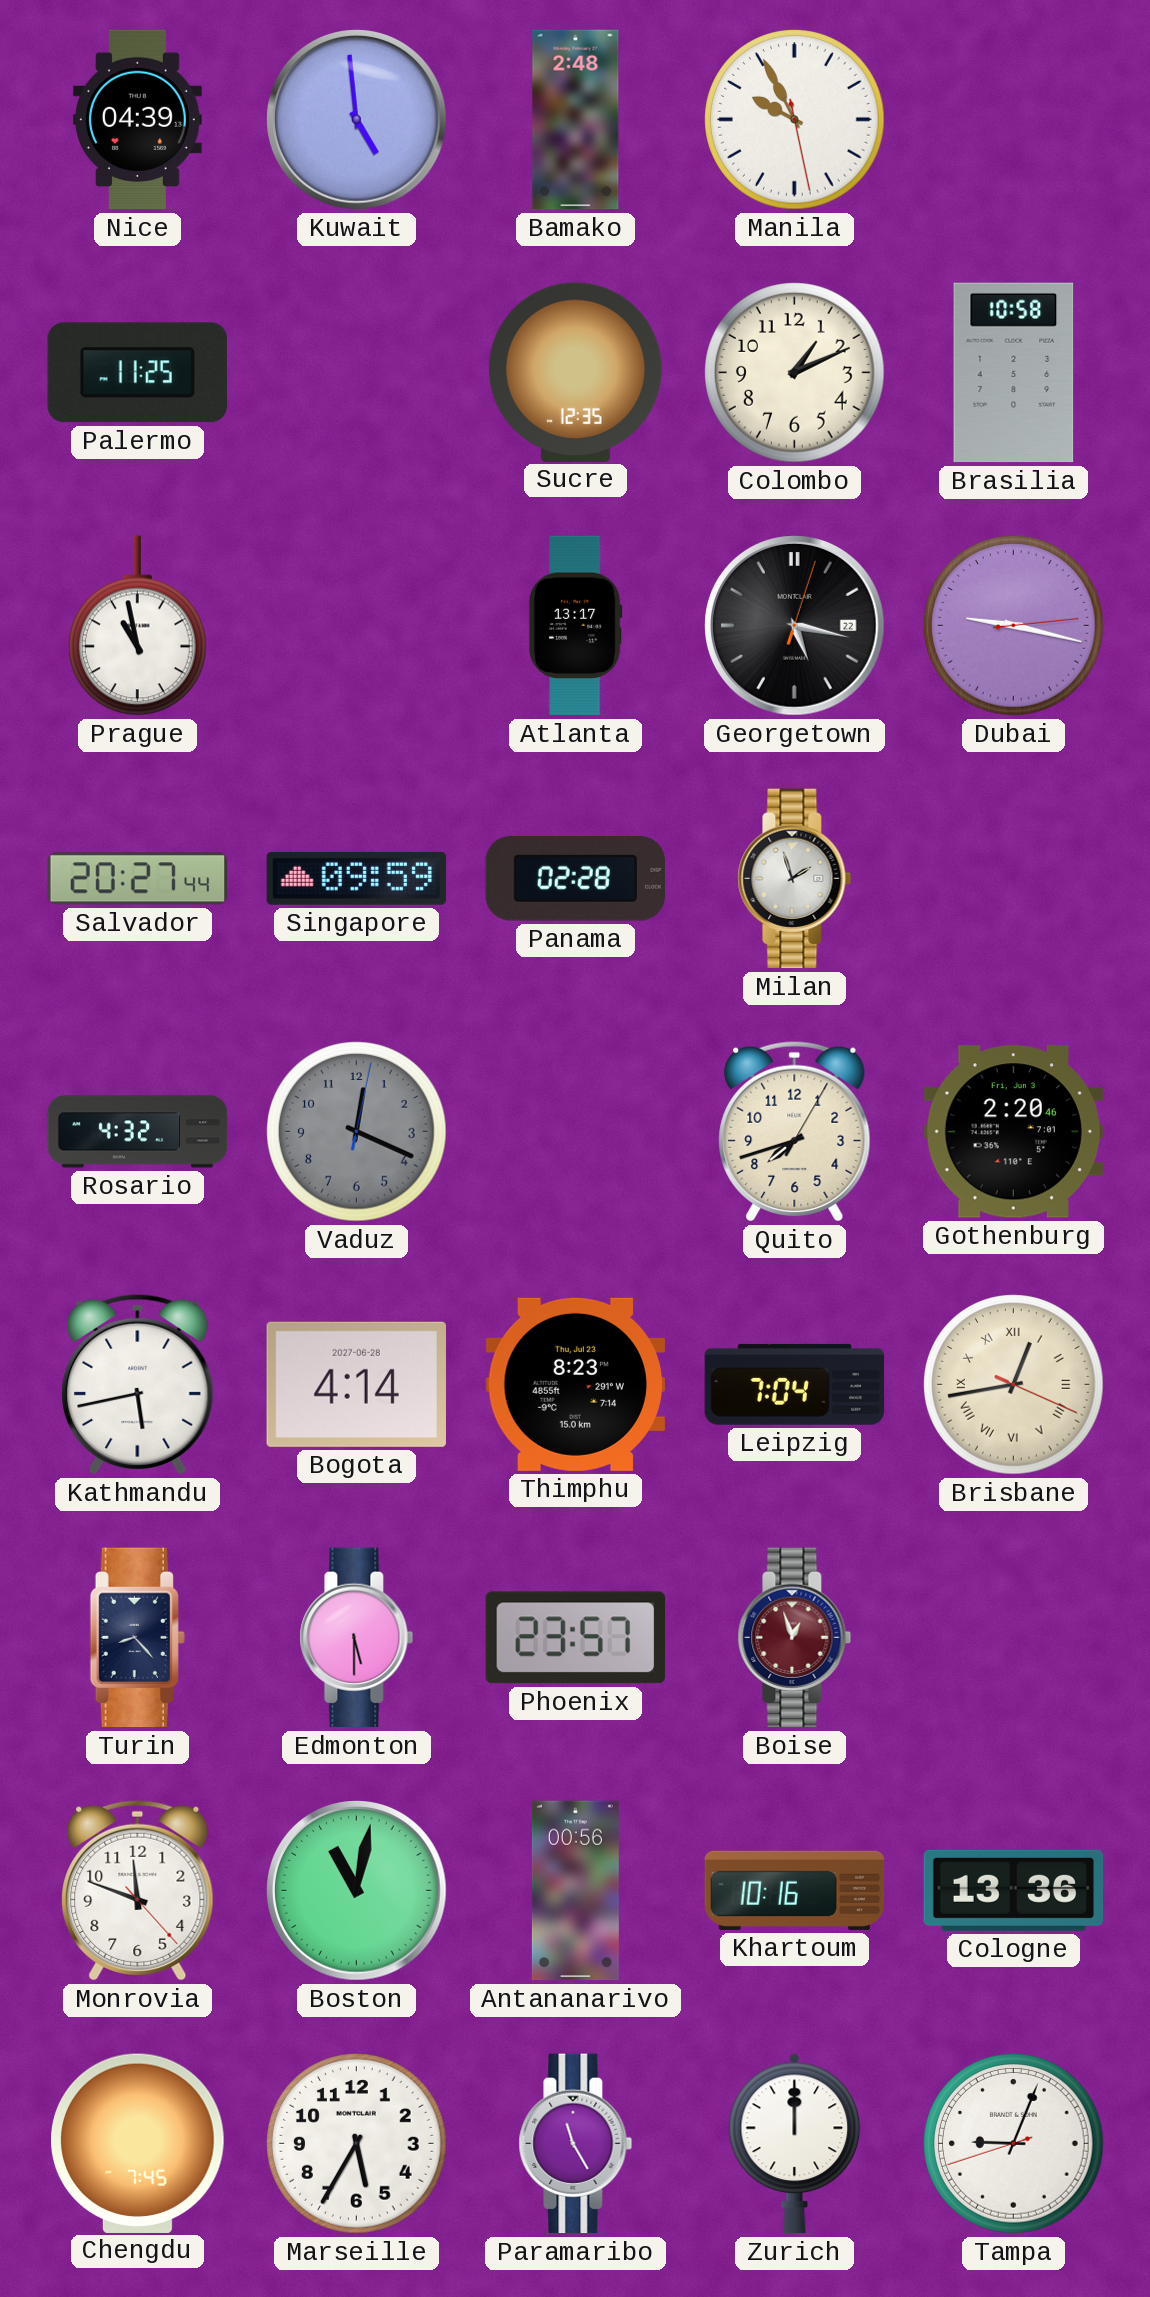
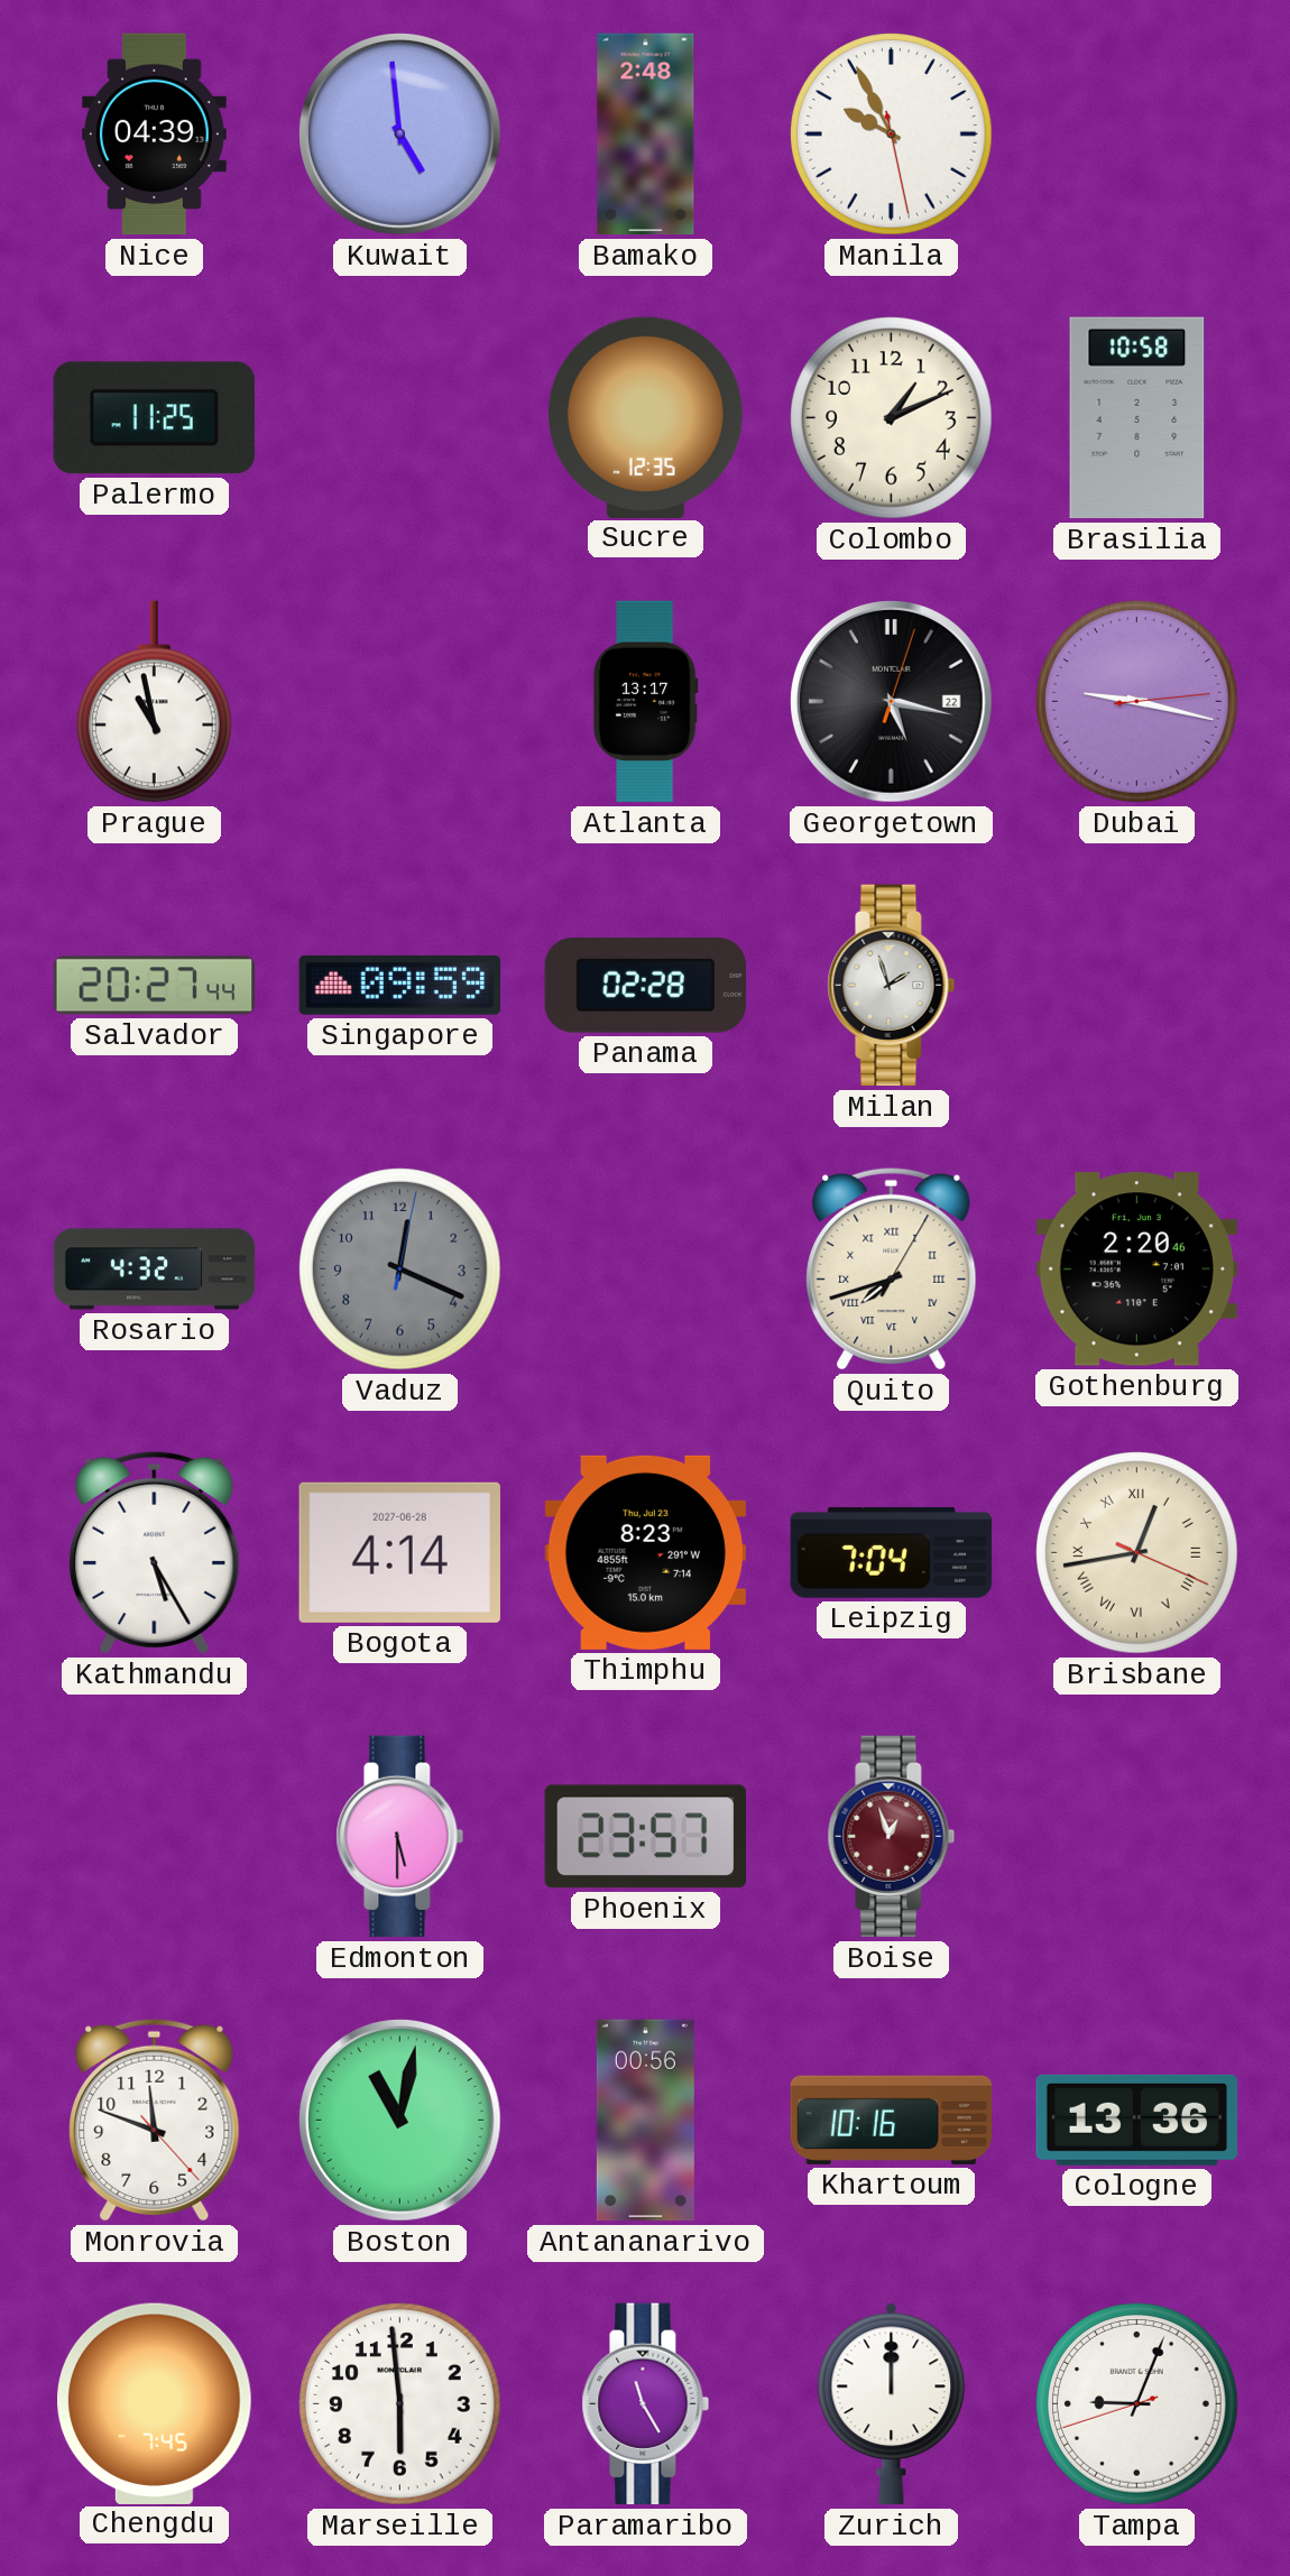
Quito numerals: Arabic -> Roman
Kathmandu: 5:43 -> 5:25
Turin: 8:23 -> none
Marseille: 5:35 -> 5:59
